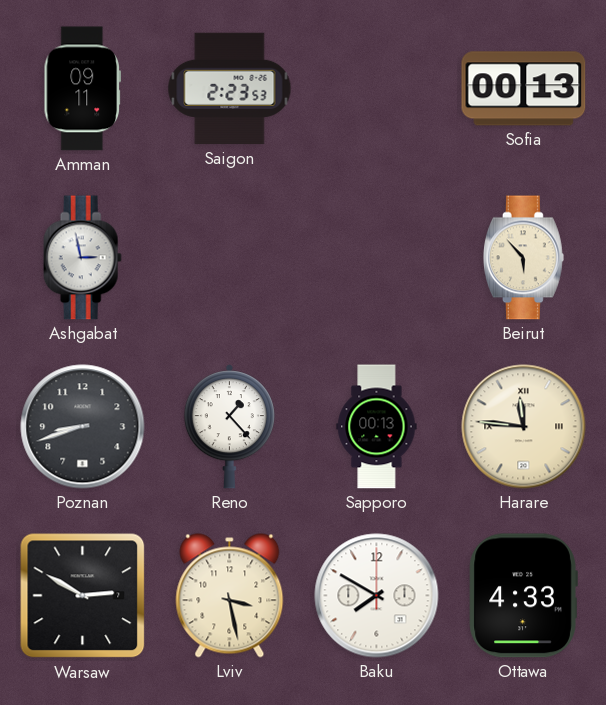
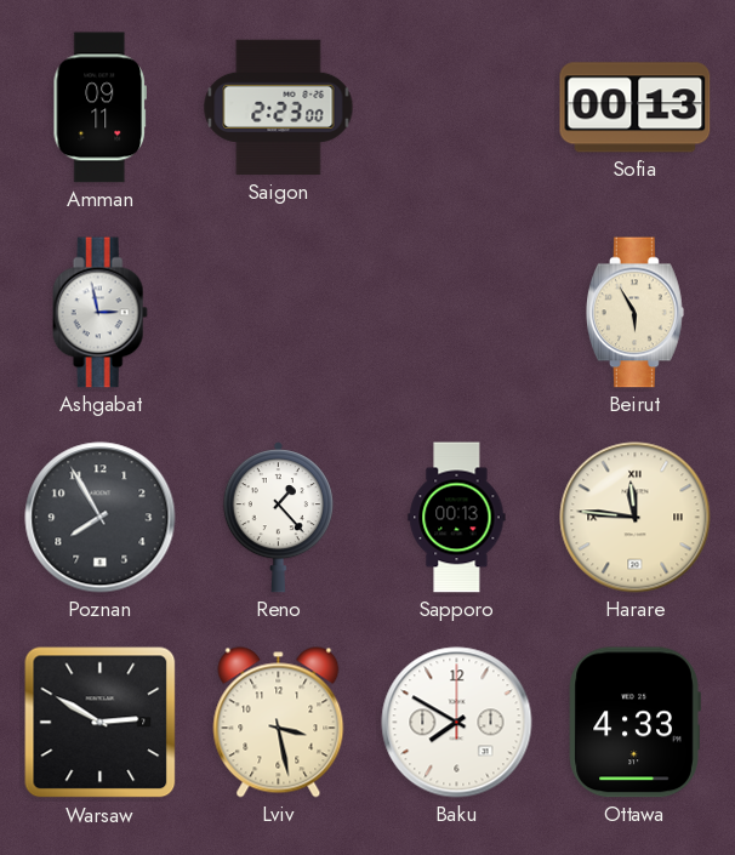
Saigon: 2:23:53 -> 2:23:00
Beirut: 5:53 -> 5:55
Poznan: 8:42 -> 7:55
